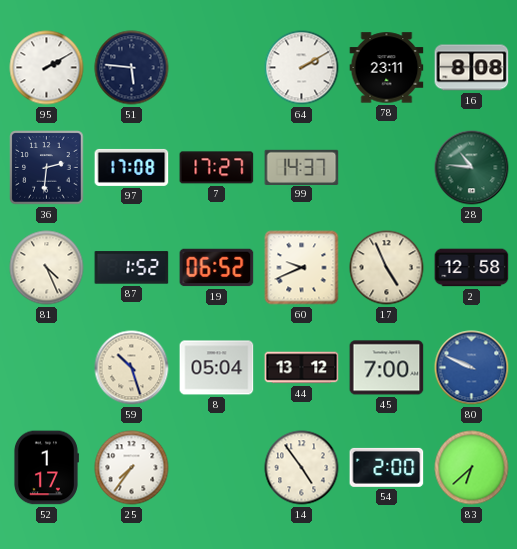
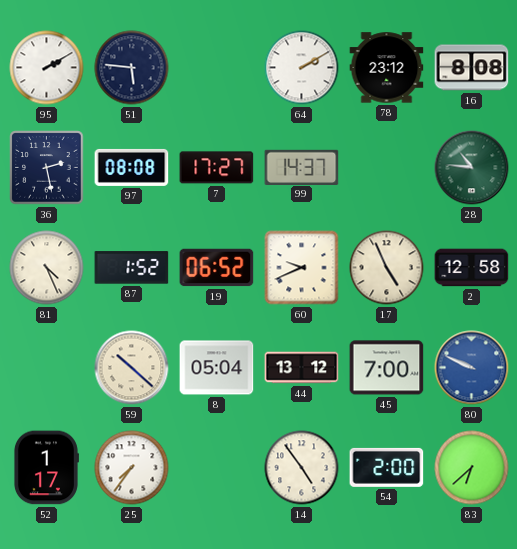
78: 23:11 -> 23:12
36: 2:31 -> 2:28
97: 17:08 -> 08:08
59: 10:27 -> 10:22
